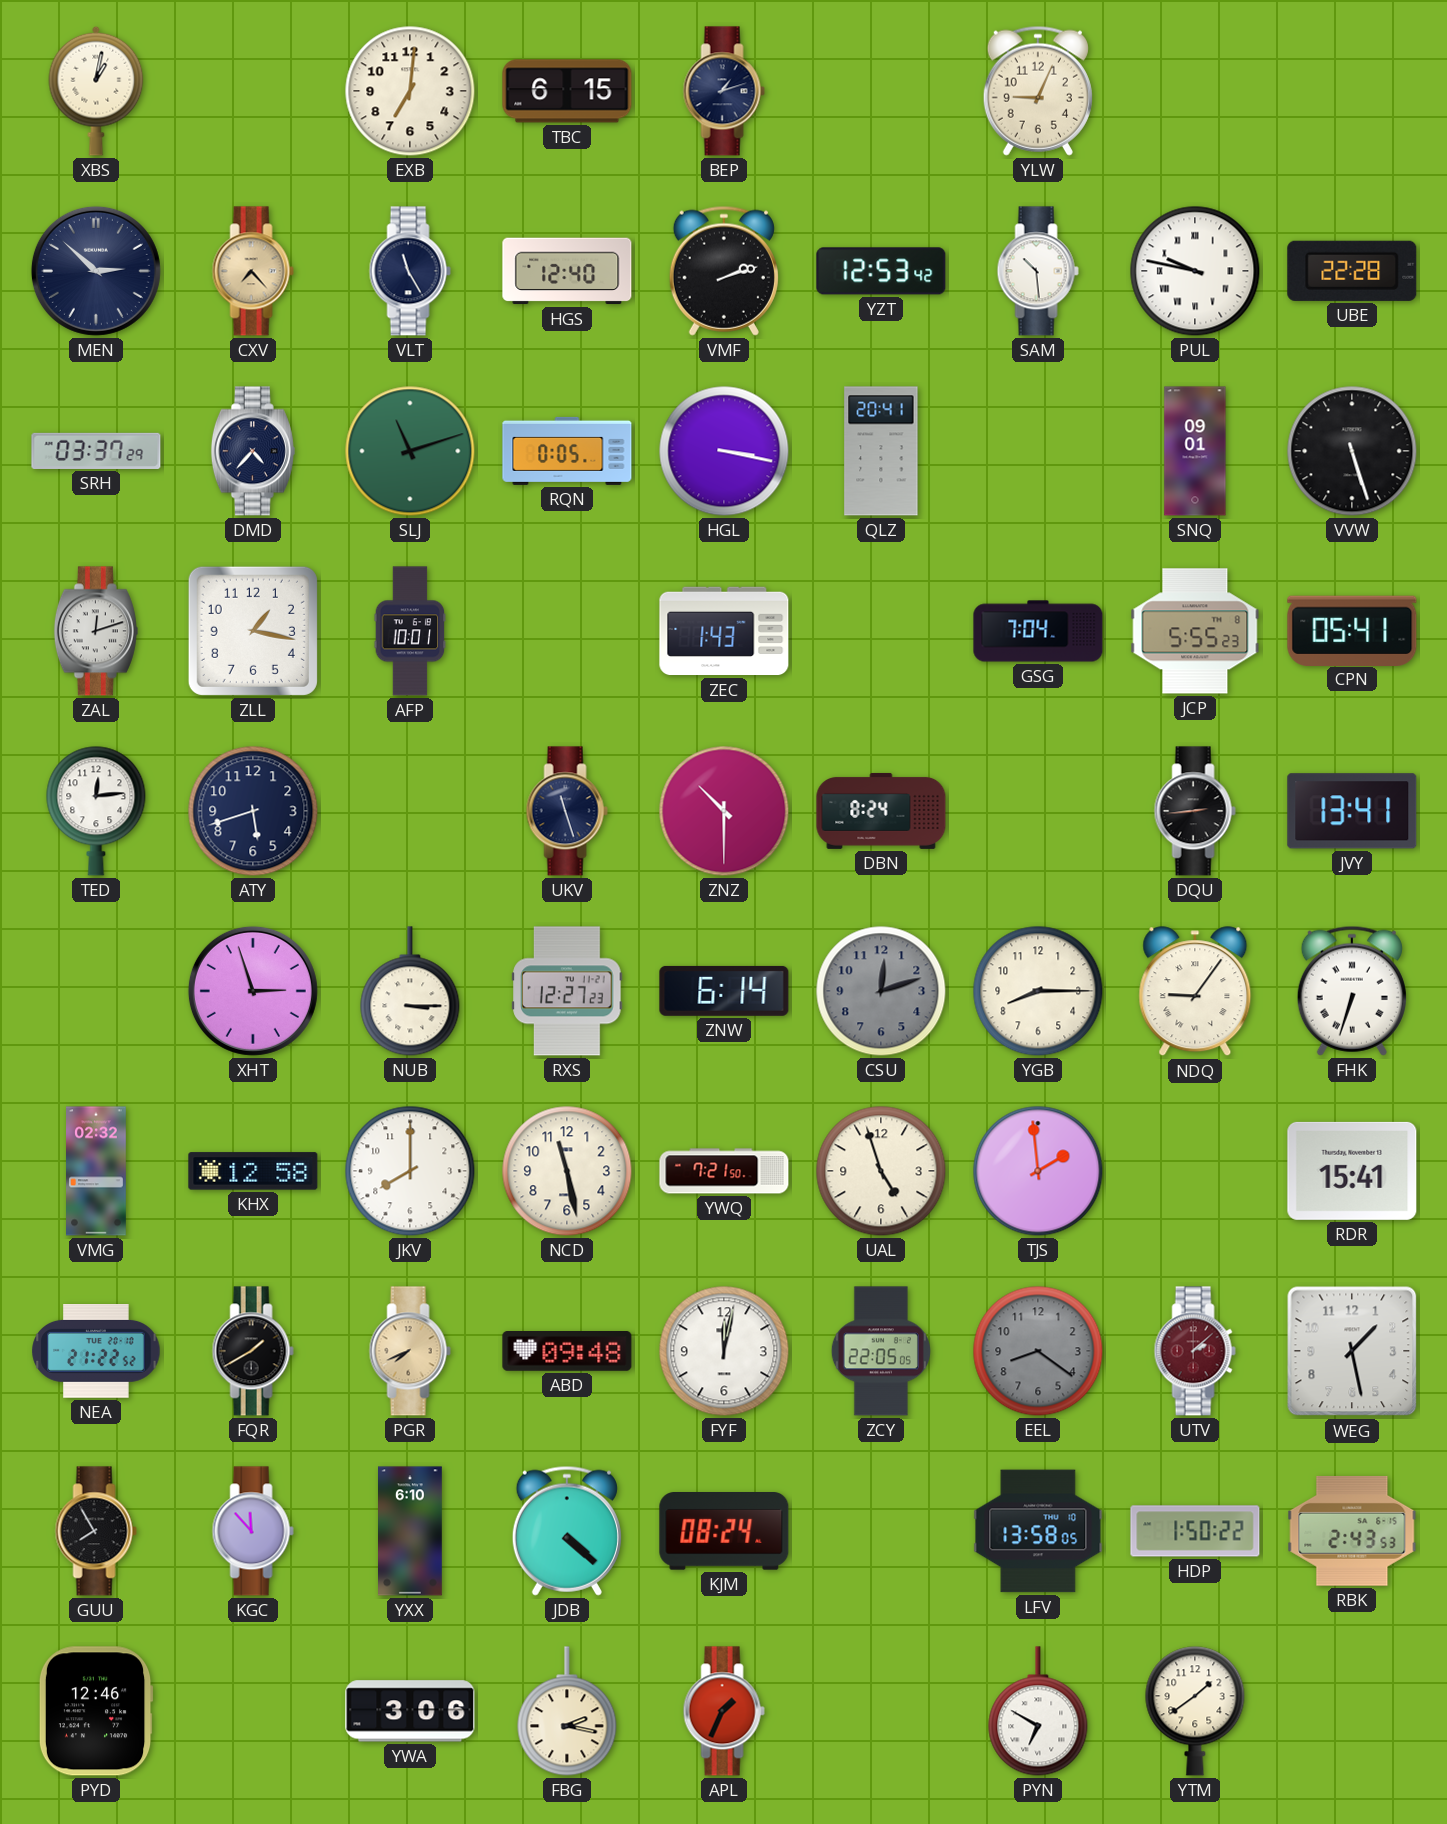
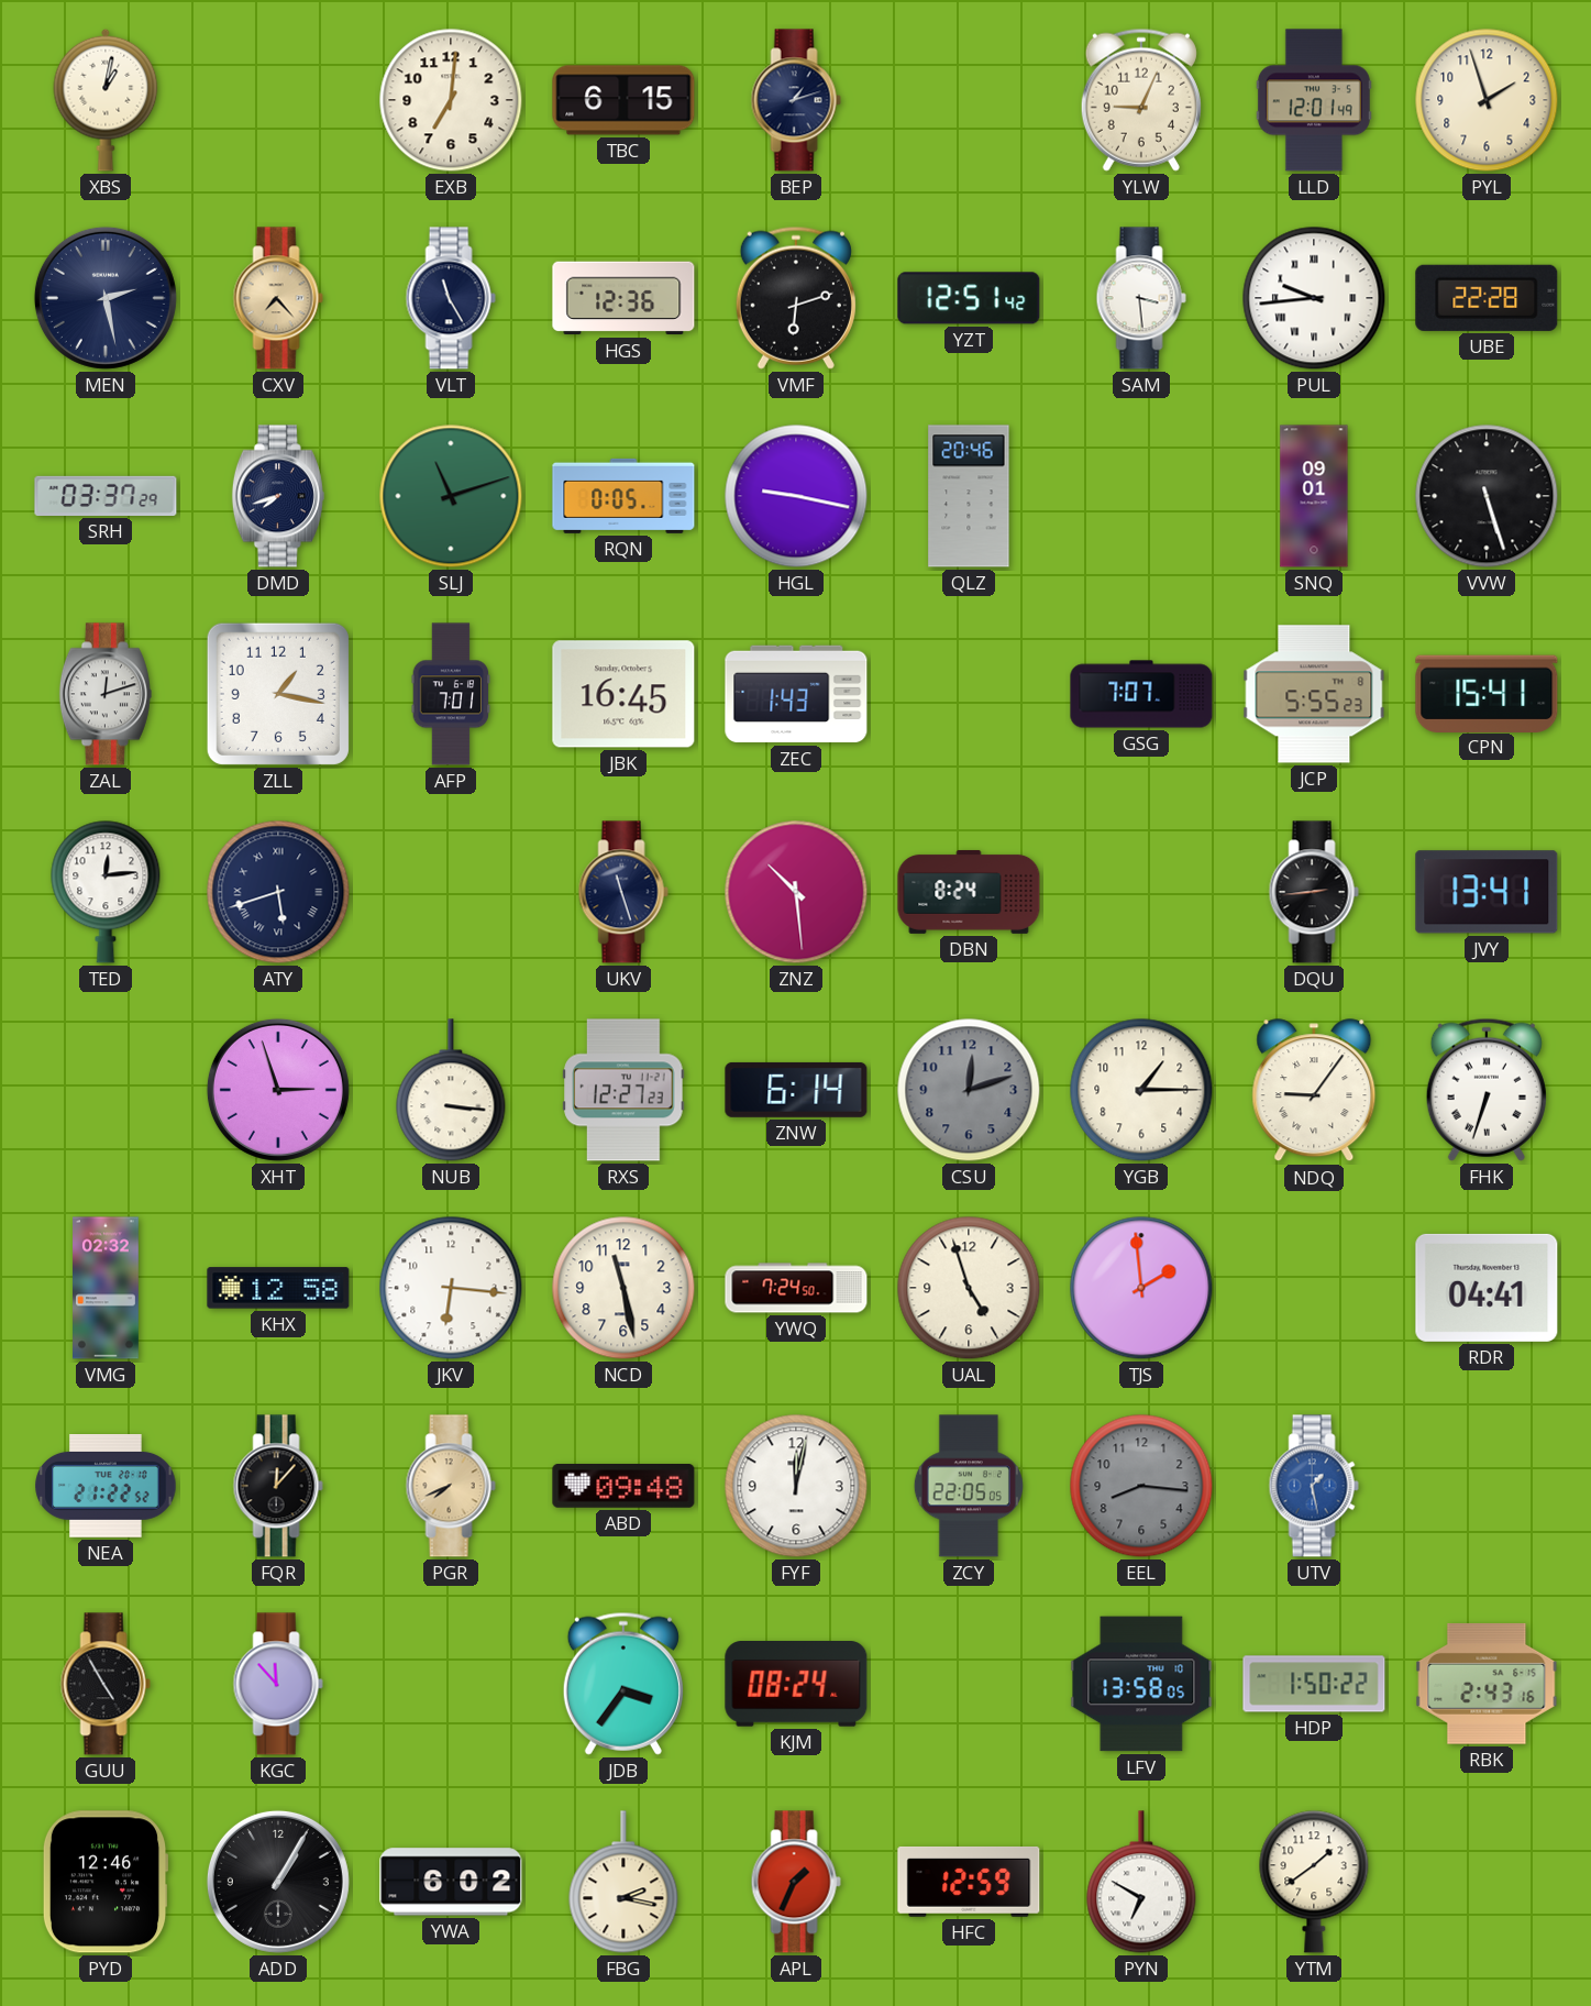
LLD: none -> 12:01
PYL: none -> 1:57
MEN: 2:52 -> 2:28
HGS: 12:40 -> 12:36
VMF: 2:12 -> 6:12
YZT: 12:53 -> 12:51
SAM: 10:29 -> 3:29
PUL: 9:47 -> 9:44
DMD: 4:37 -> 7:42
HGL: 3:17 -> 9:17
QLZ: 20:41 -> 20:46
AFP: 10:01 -> 7:01
JBK: none -> 16:45
GSG: 7:04 -> 7:07
CPN: 05:41 -> 15:41
ATY numerals: Arabic -> Roman
ZNZ: 10:30 -> 10:29
NUB: 3:15 -> 3:16
YGB: 8:15 -> 1:15
JKV: 8:00 -> 6:16
YWQ: 7:21 -> 7:24
RDR: 15:41 -> 04:41
FQR: 1:40 -> 12:07
EEL: 8:21 -> 8:16
UTV: 2:08 -> 1:28
UTV dial: burgundy -> blue
WEG: 1:28 -> none
GUU: 7:55 -> 4:55
YXX: 6:10 -> none
JDB: 4:22 -> 3:36
RBK: 2:43:53 -> 2:43:16
ADD: none -> 1:05
YWA: 3:06 -> 6:02
HFC: none -> 12:59
